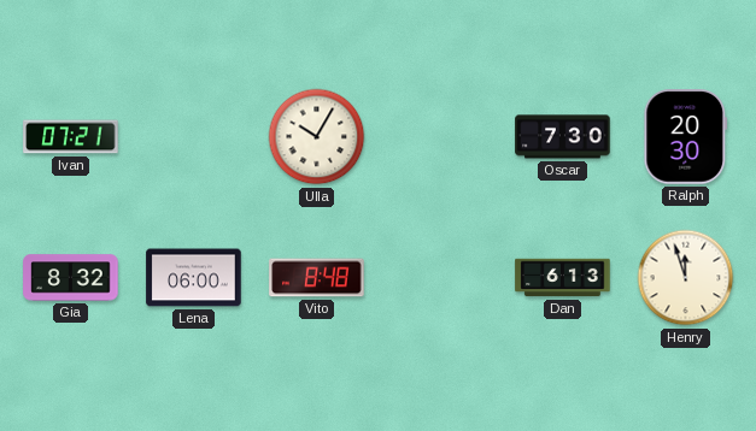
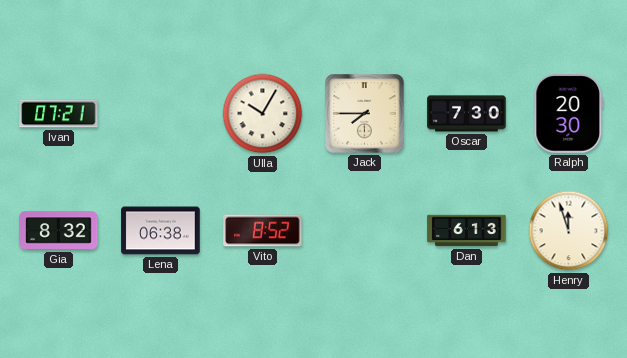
Jack: none -> 7:45
Lena: 06:00 -> 06:38
Vito: 8:48 -> 8:52
